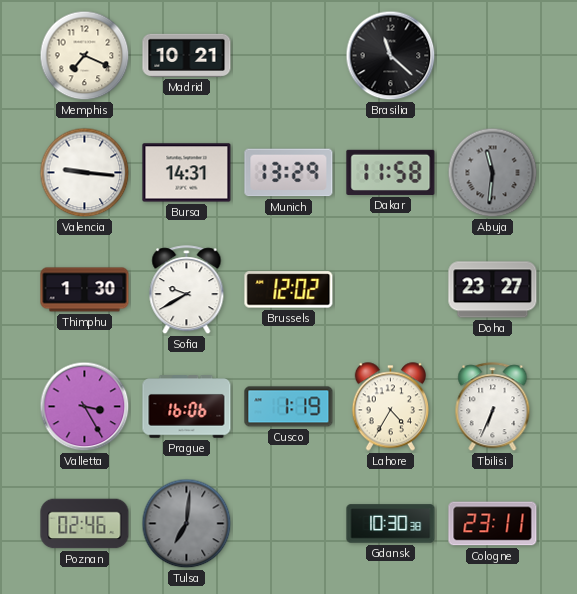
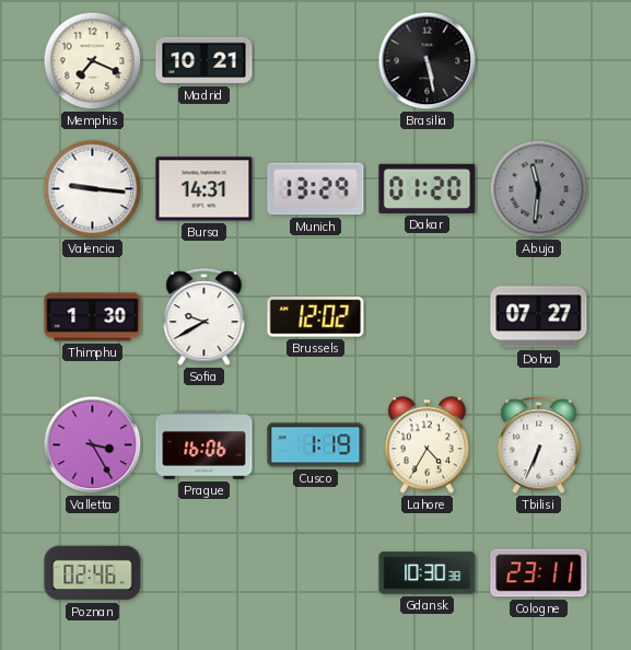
Brasilia: 11:22 -> 5:28
Dakar: 11:58 -> 01:20
Doha: 23:27 -> 07:27
Tulsa: 7:01 -> none
